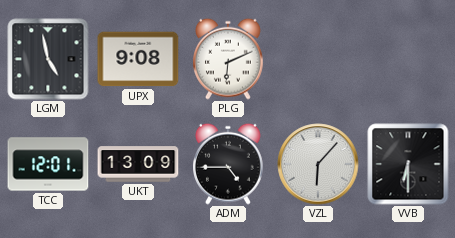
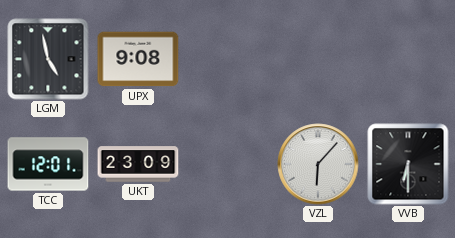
PLG: 6:11 -> none
UKT: 13:09 -> 23:09
ADM: 4:45 -> none
